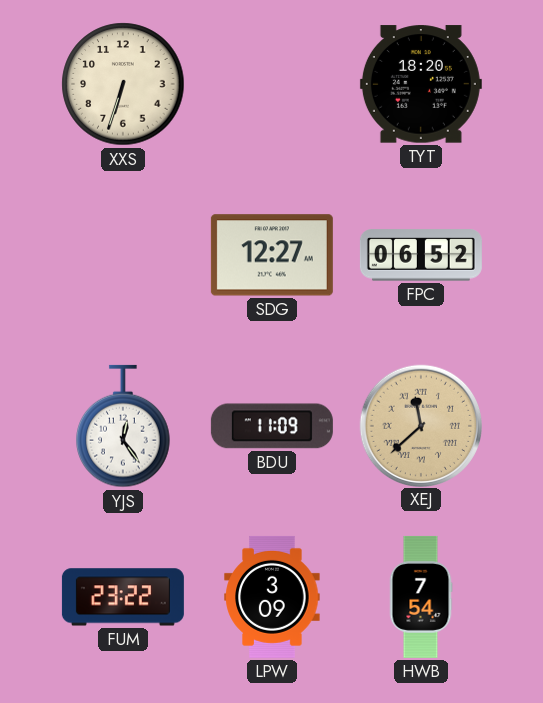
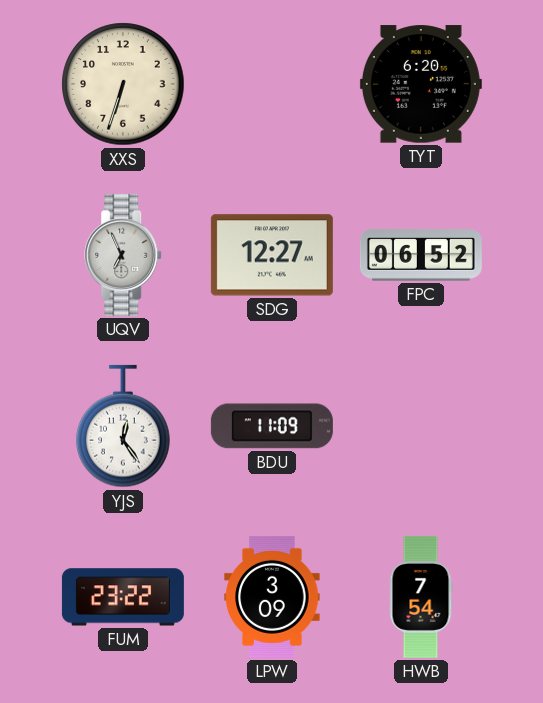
TYT: 18:20 -> 6:20
UQV: none -> 6:56
XEJ: 11:38 -> none
